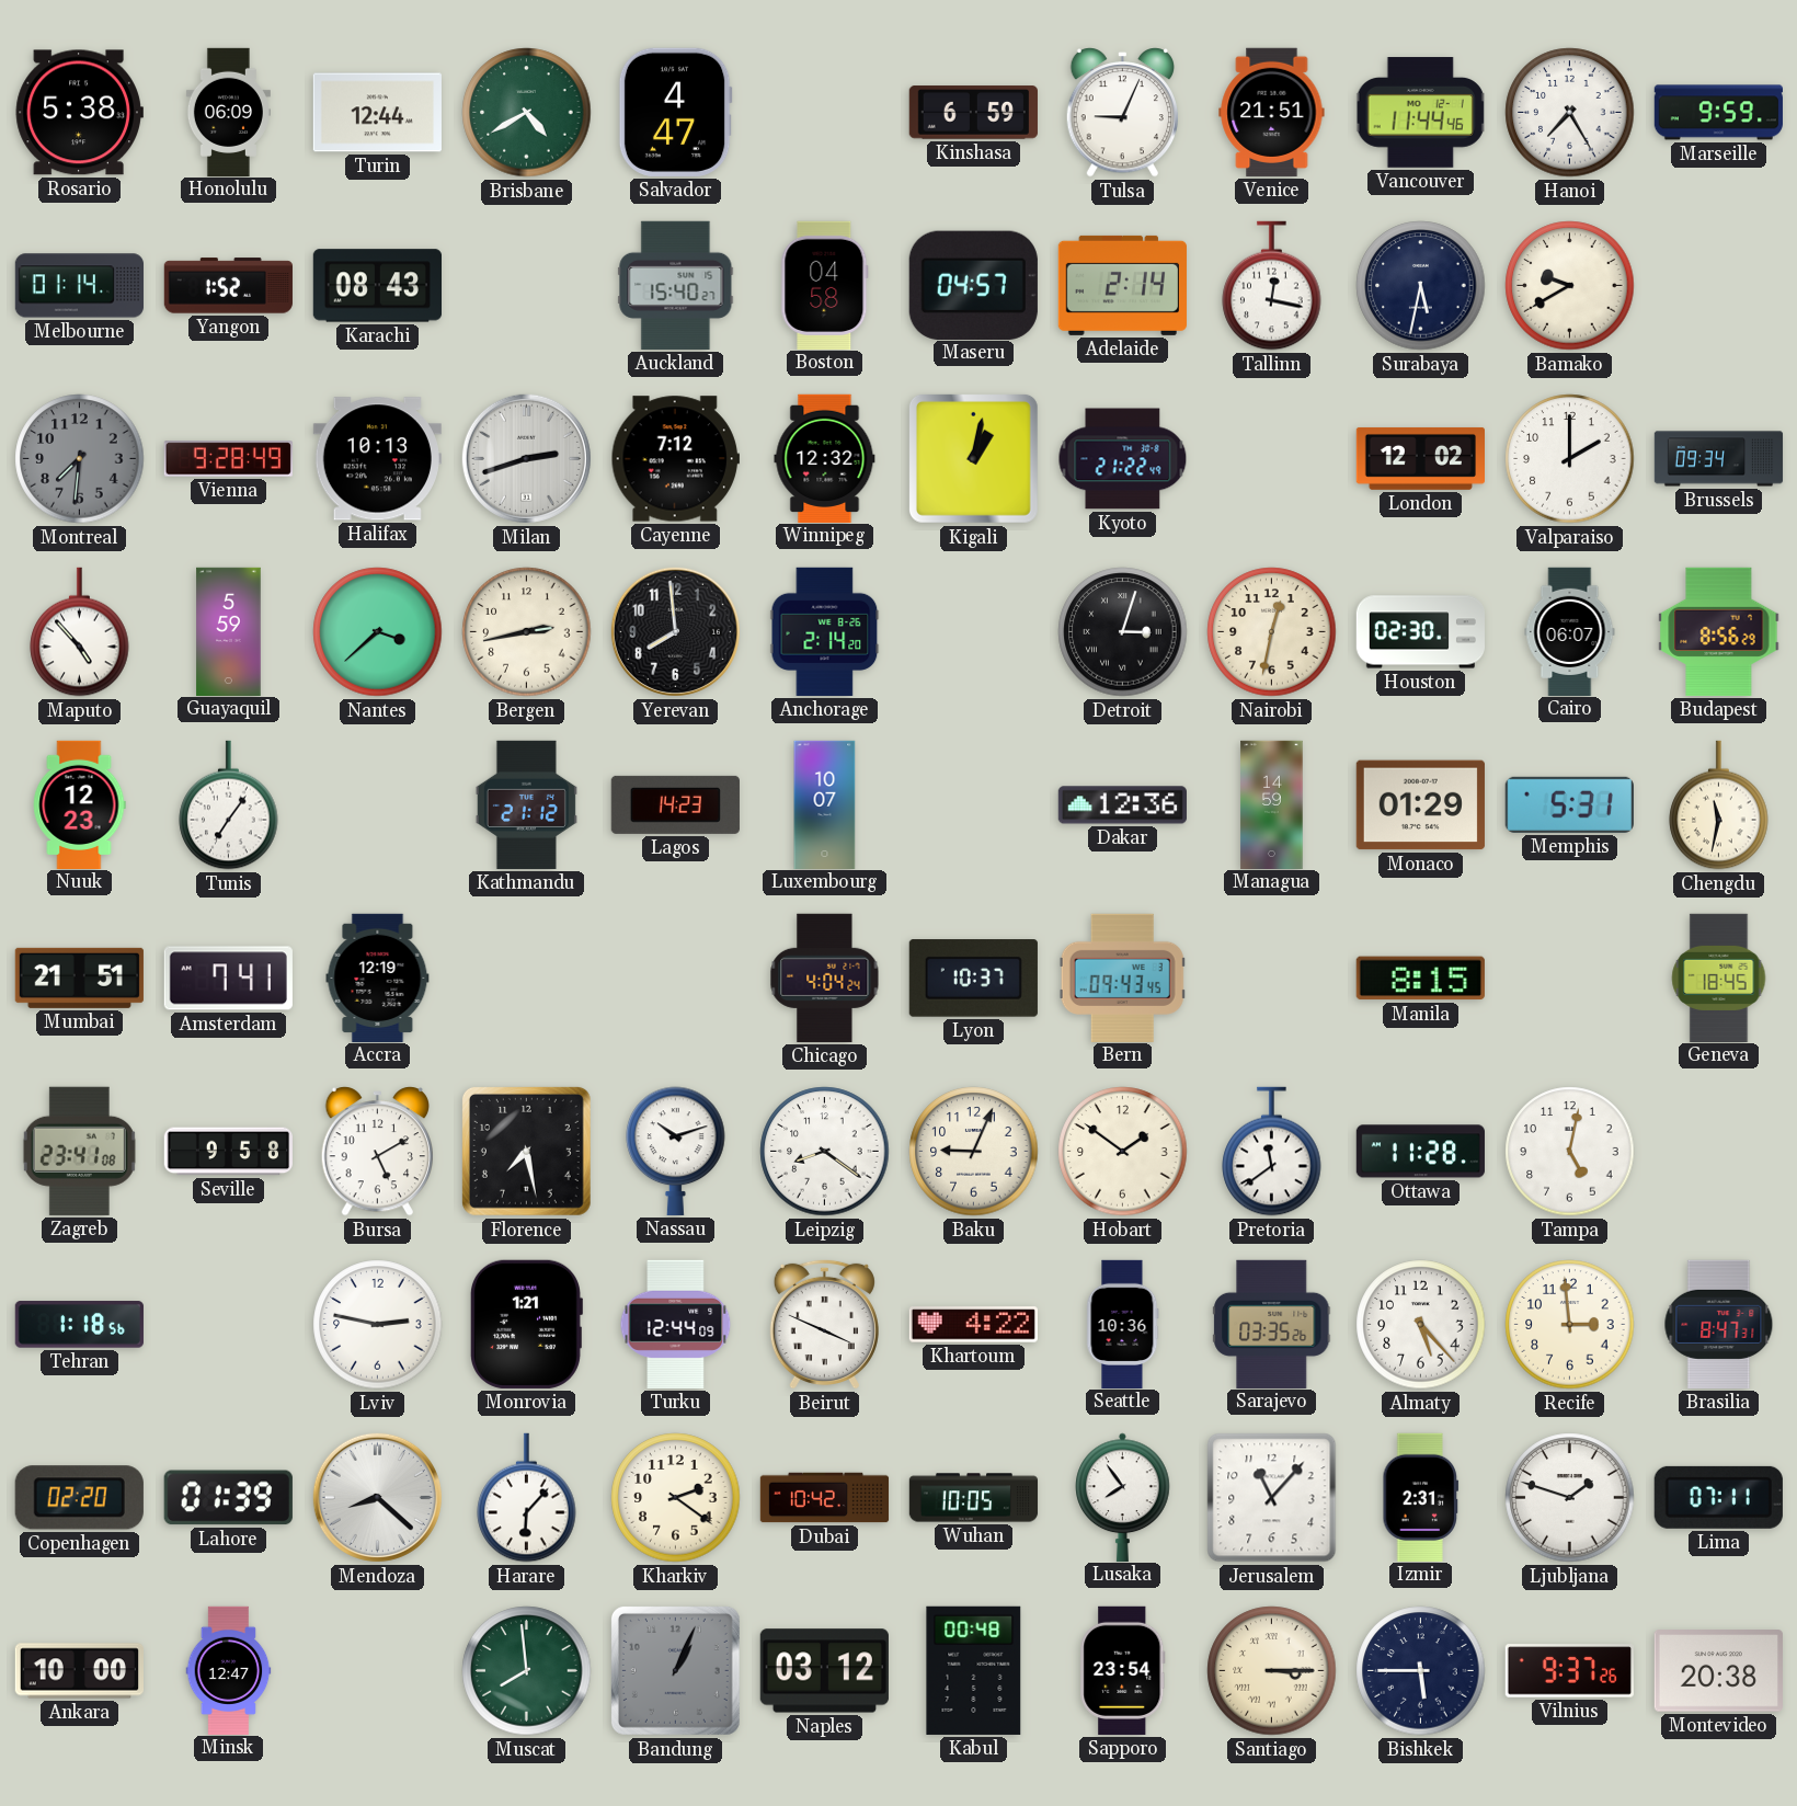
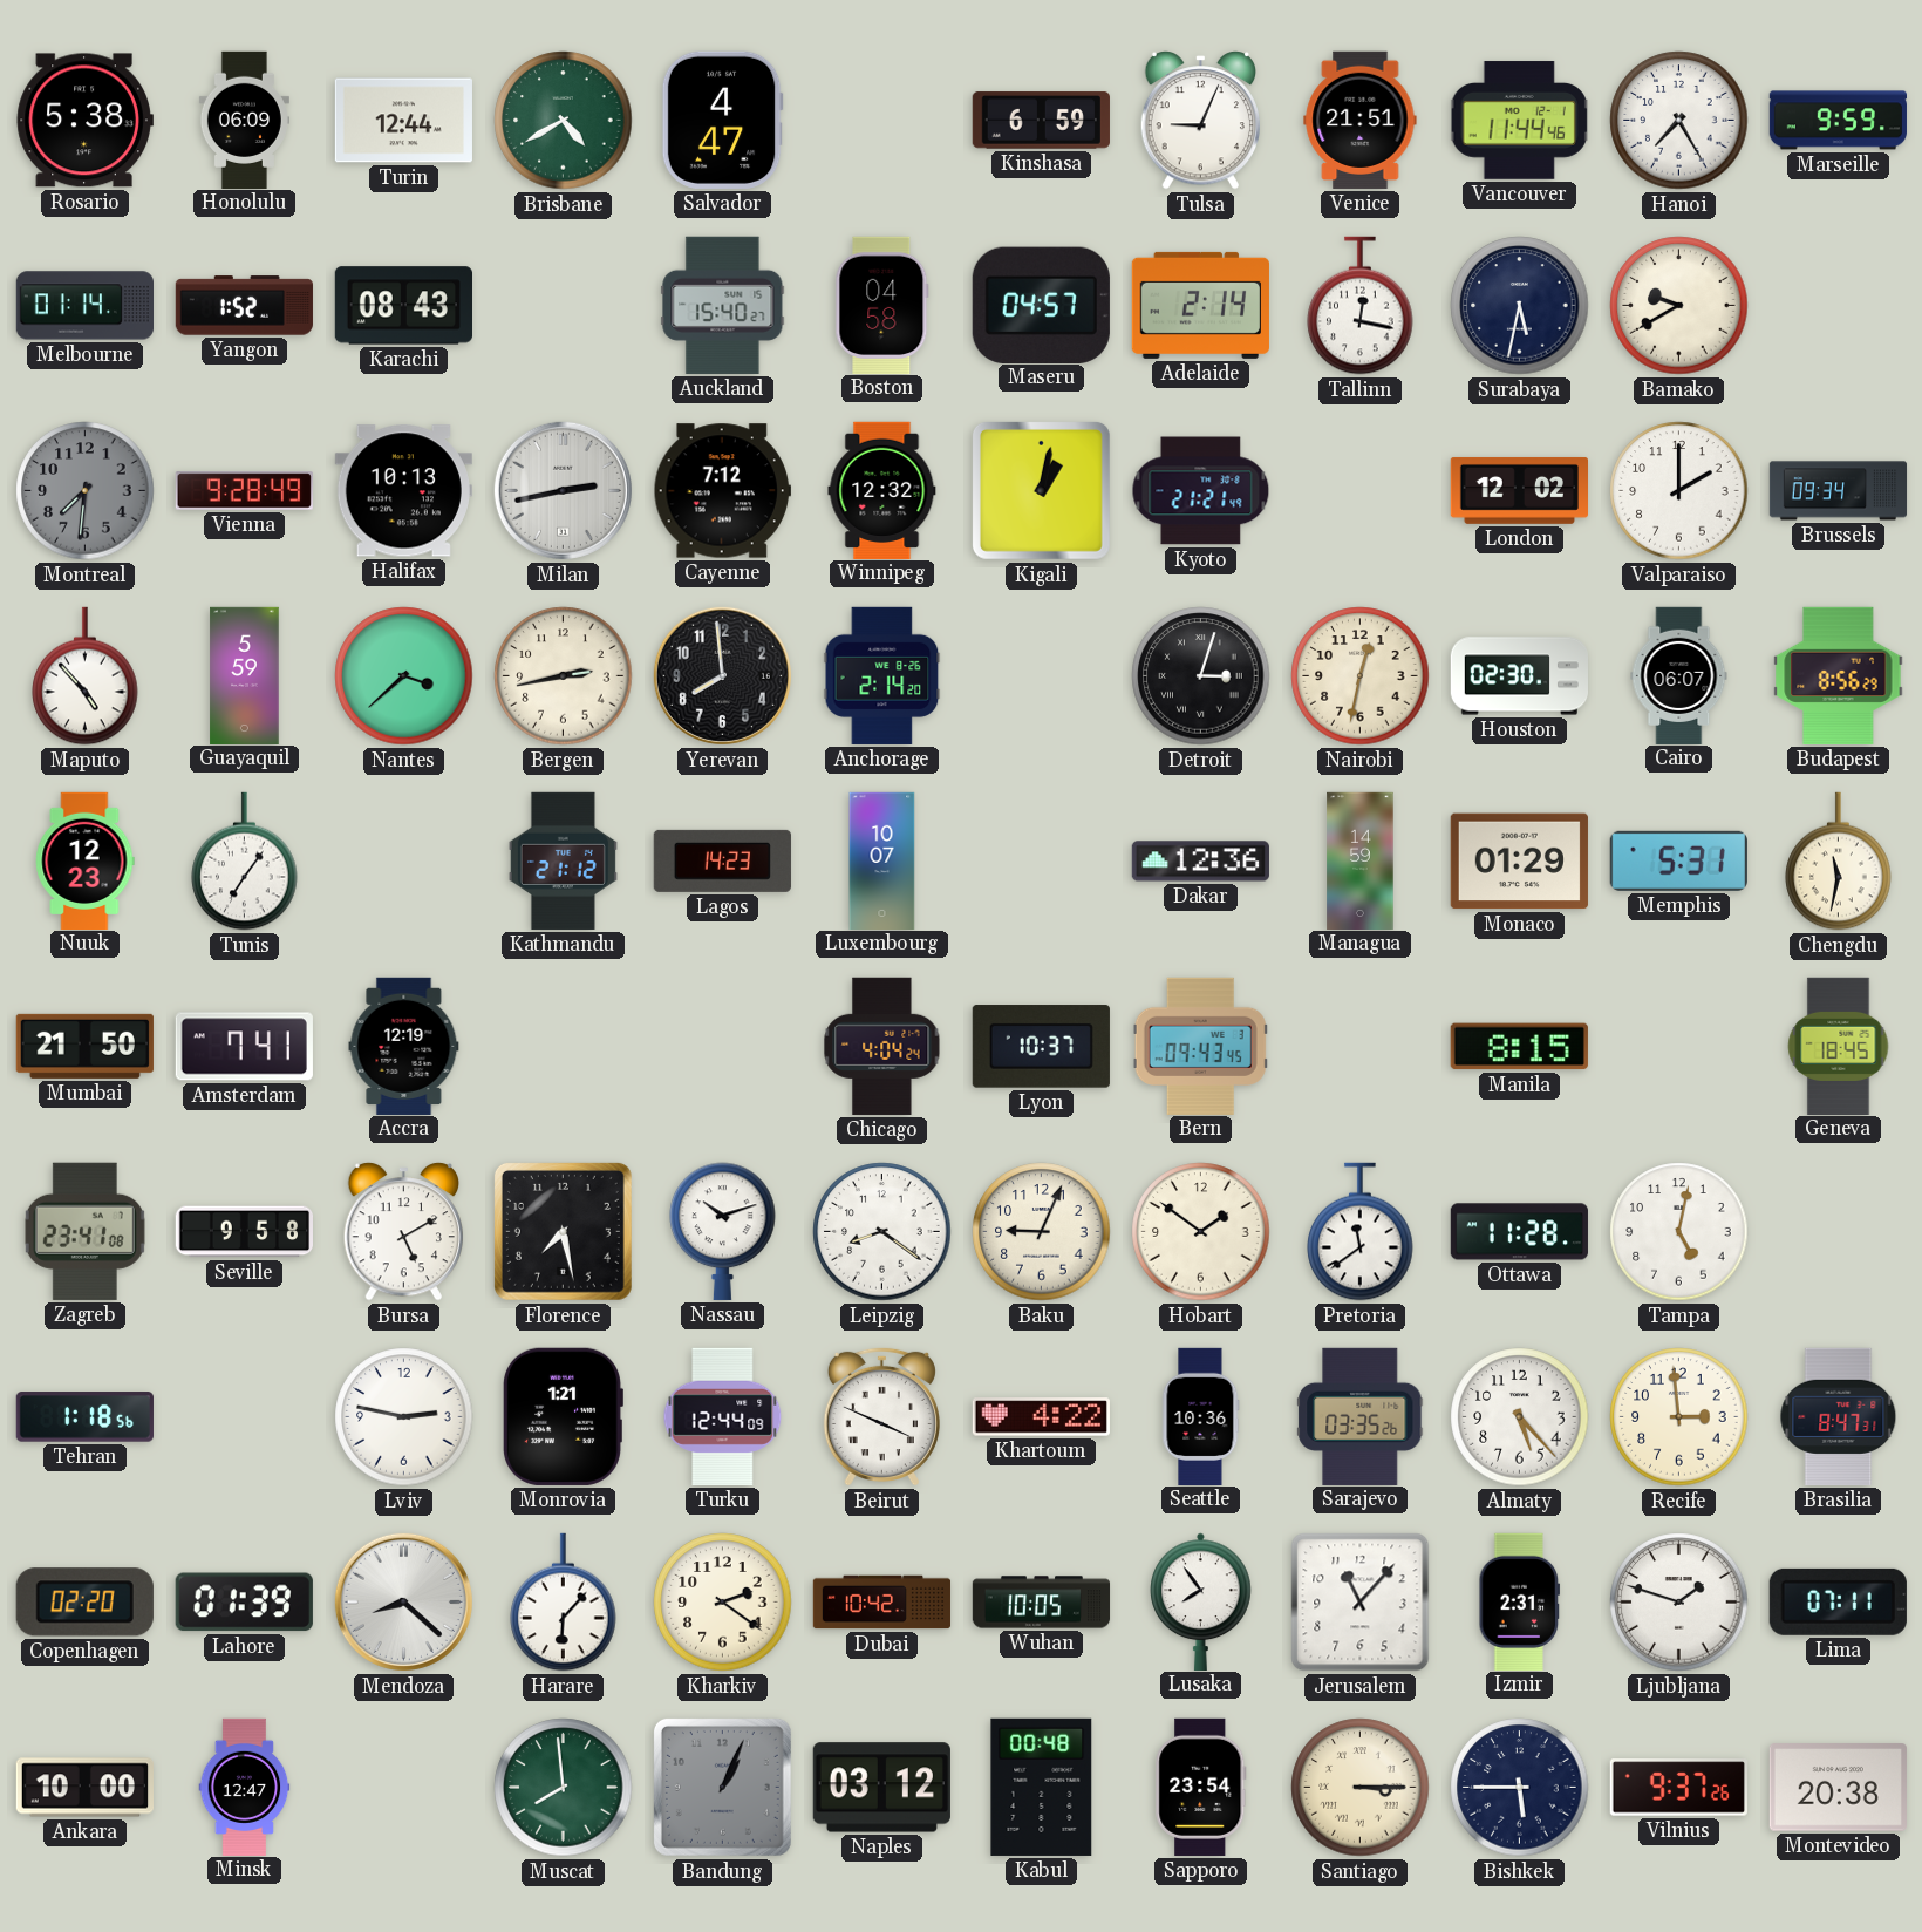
Milan: 2:42 -> 2:43
Kyoto: 21:22 -> 21:21
Mumbai: 21:51 -> 21:50
